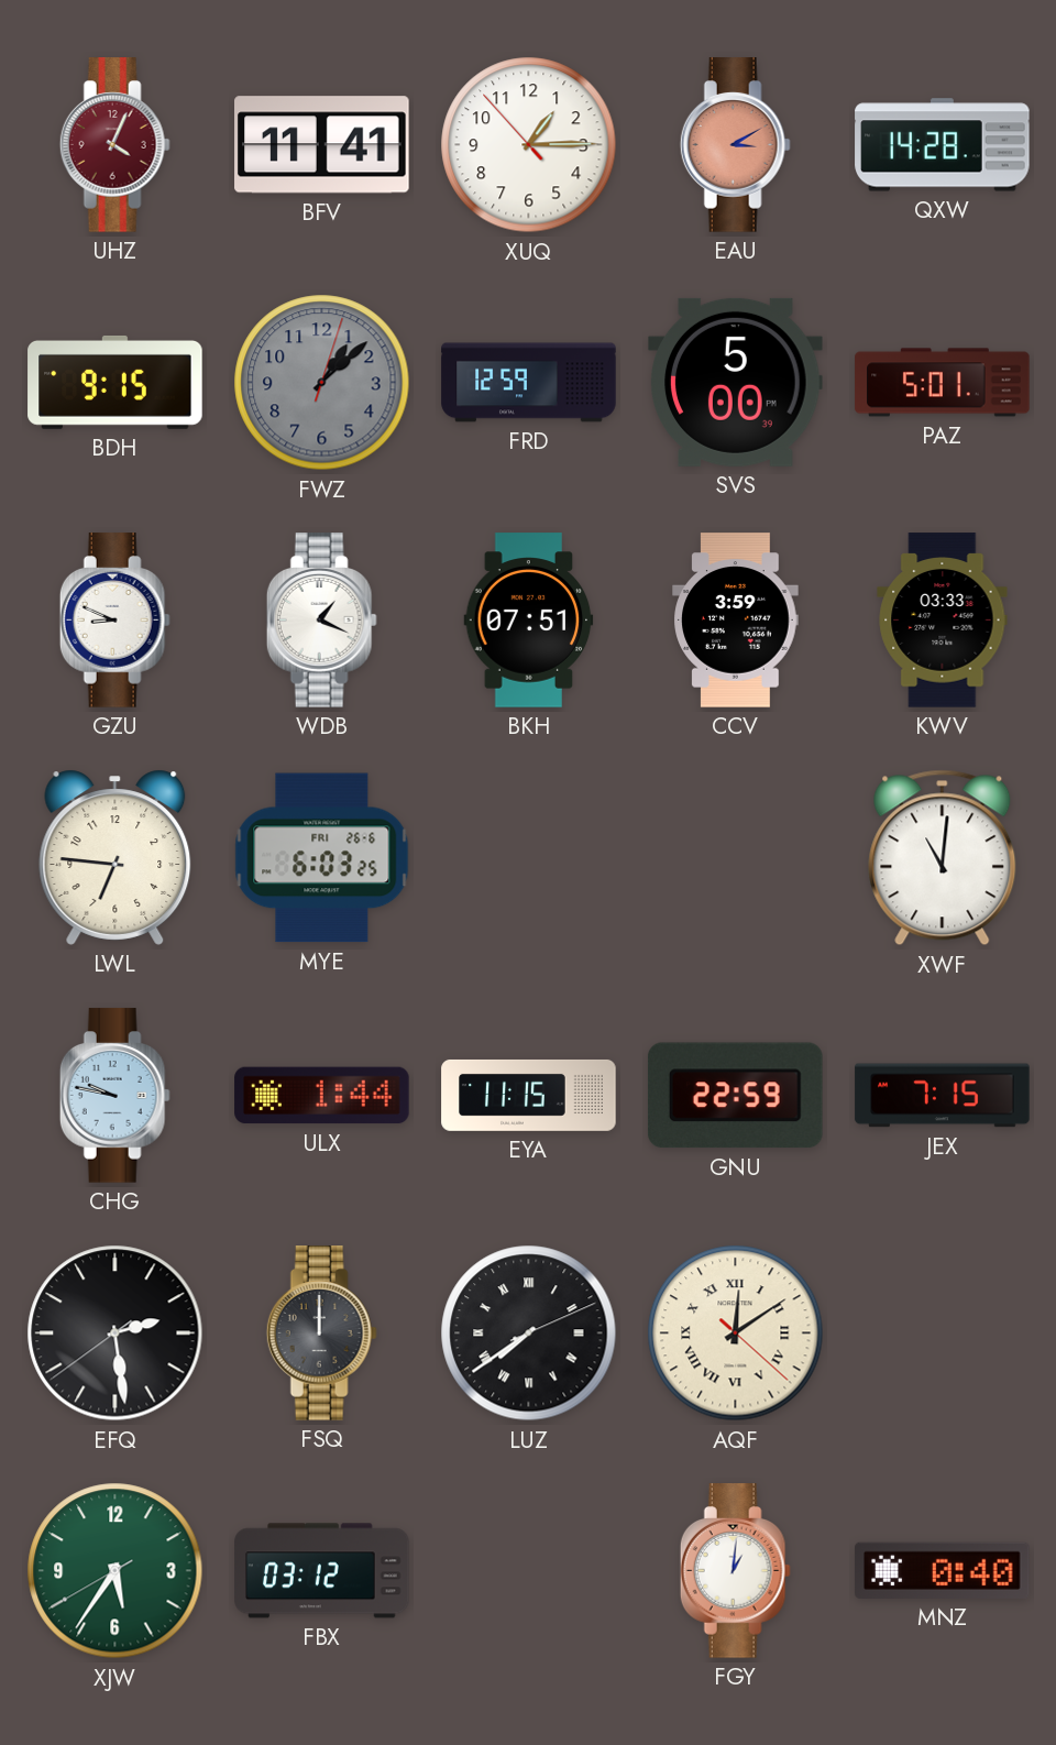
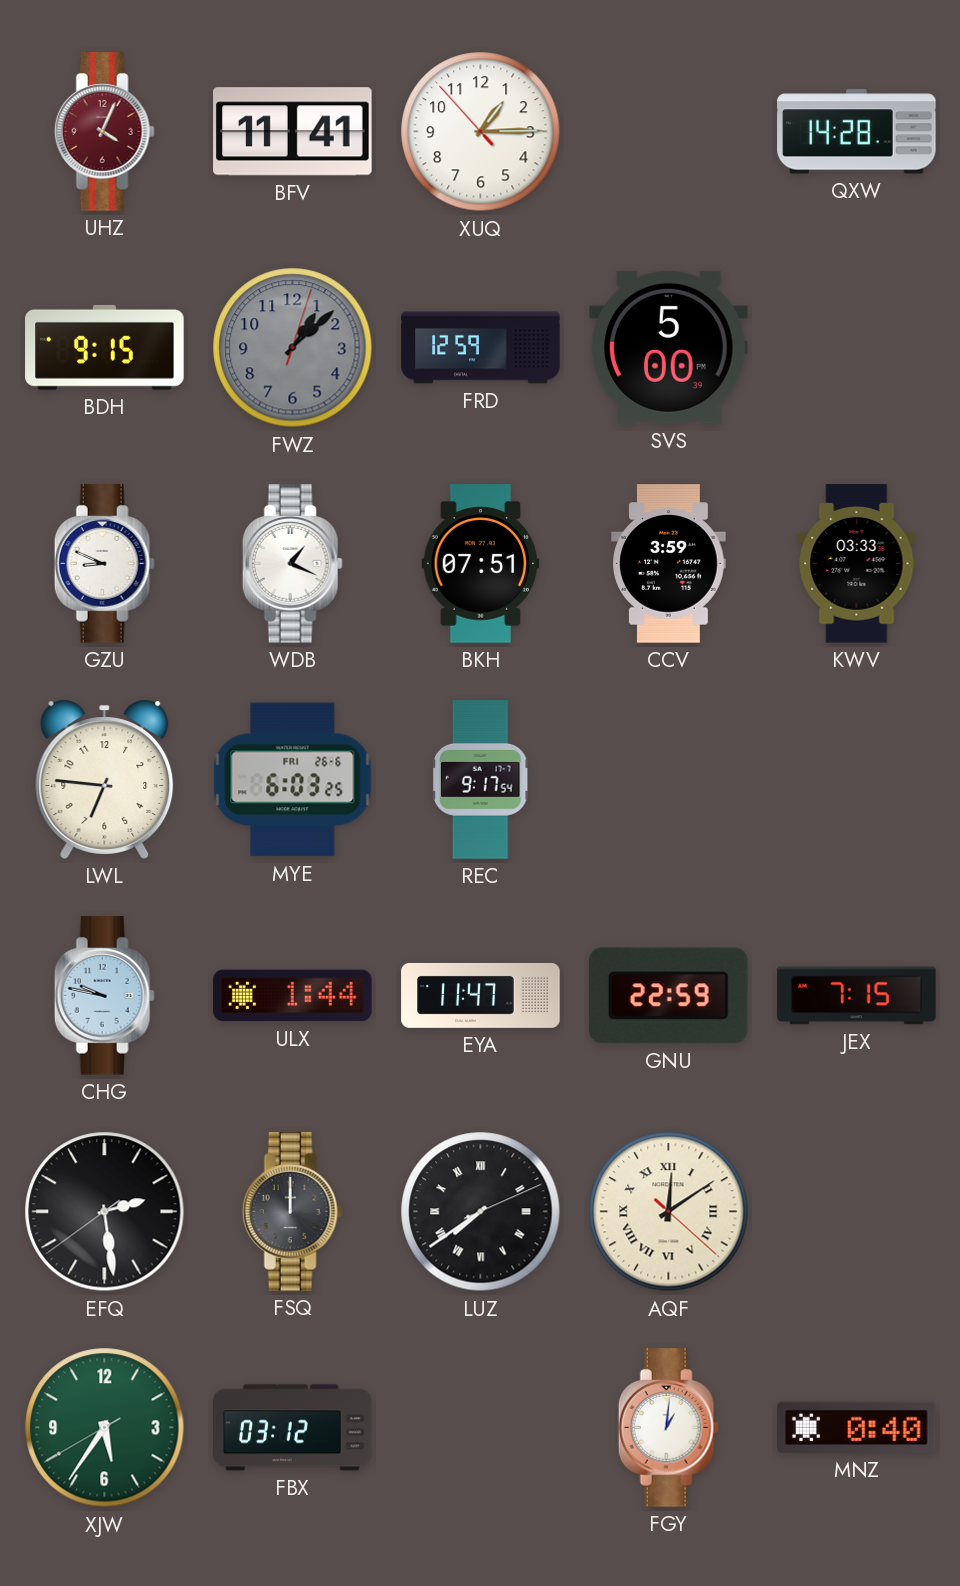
EAU: 3:10 -> none
PAZ: 5:01 -> none
REC: none -> 9:17
XWF: 11:01 -> none
EYA: 11:15 -> 11:47
